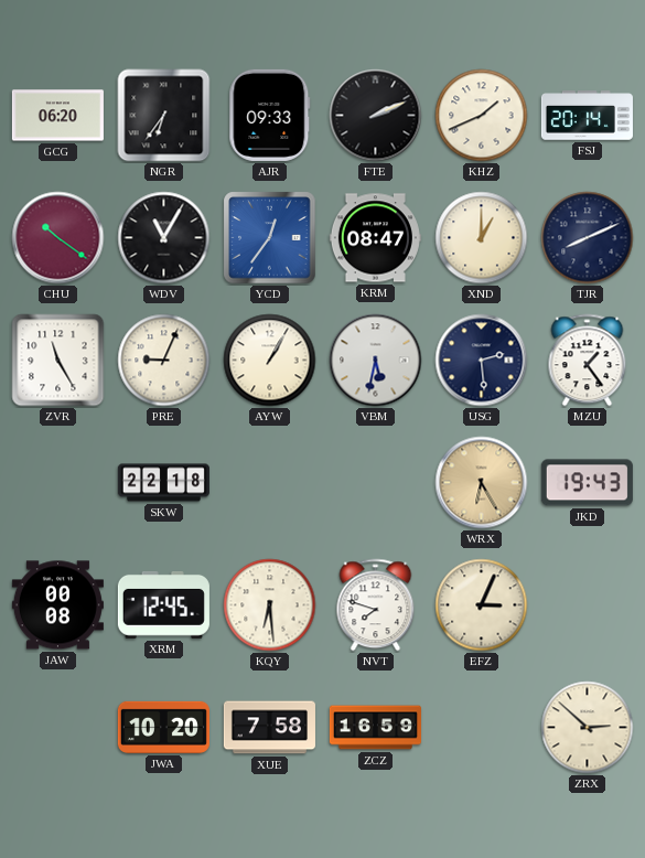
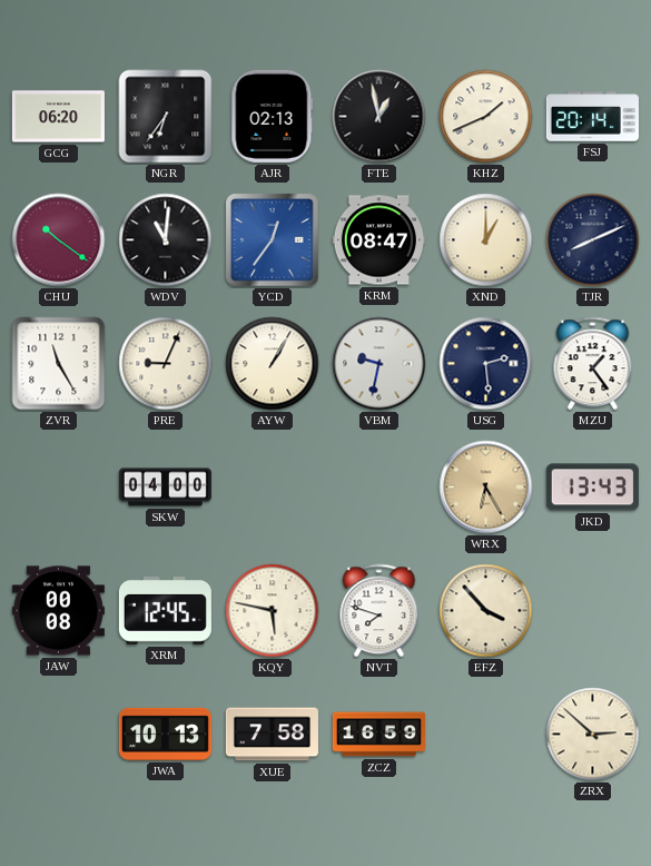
AJR: 09:33 -> 02:13
FTE: 2:11 -> 12:58
WDV: 11:05 -> 11:01
VBM: 5:32 -> 9:32
SKW: 22:18 -> 04:00
JKD: 19:43 -> 13:43
KQY: 6:29 -> 5:47
EFZ: 3:04 -> 3:53
JWA: 10:20 -> 10:13
